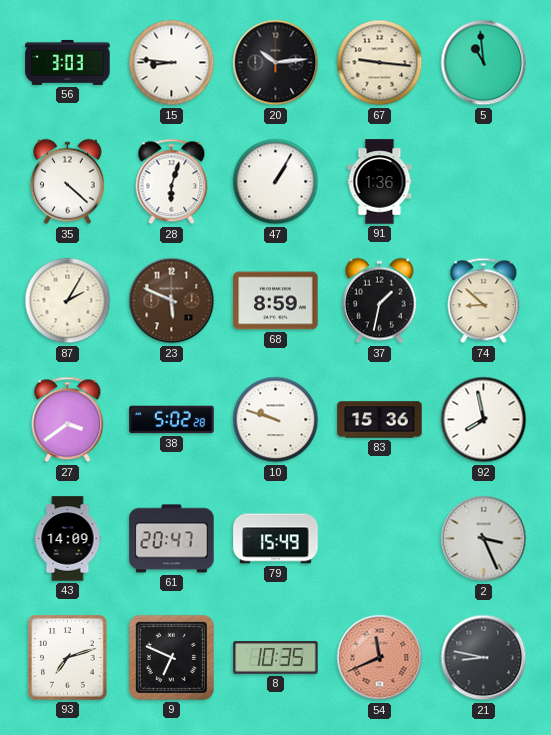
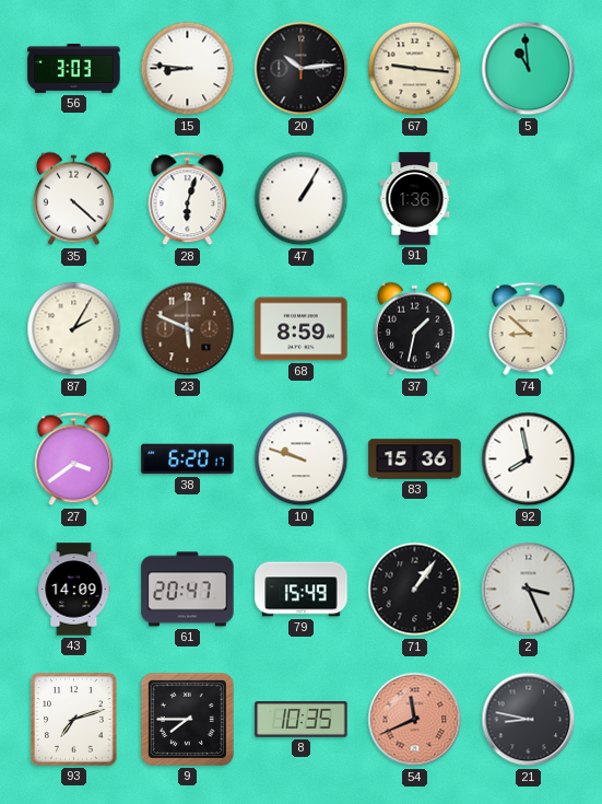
38: 5:02 -> 6:20
71: none -> 1:06
9: 6:49 -> 7:45
